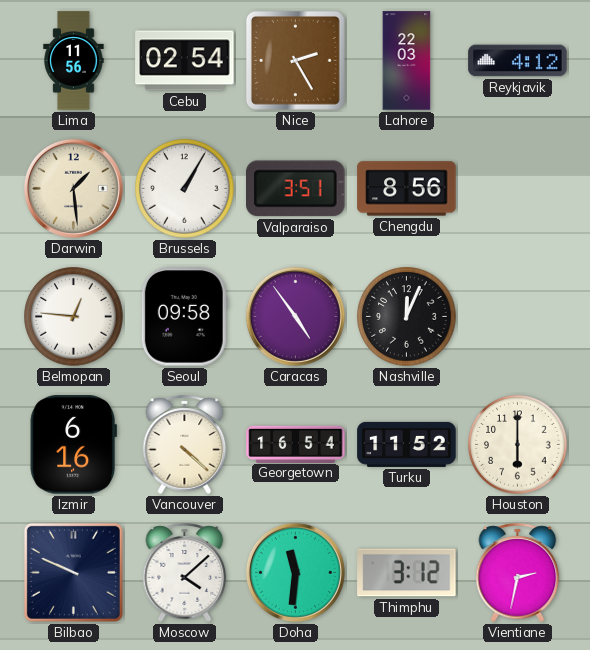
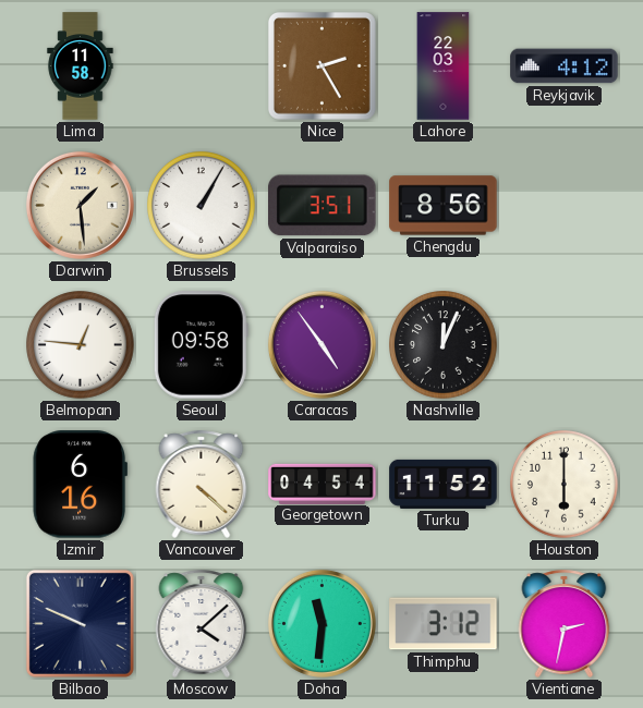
Lima: 11:56 -> 11:58
Cebu: 02:54 -> none
Georgetown: 16:54 -> 04:54
